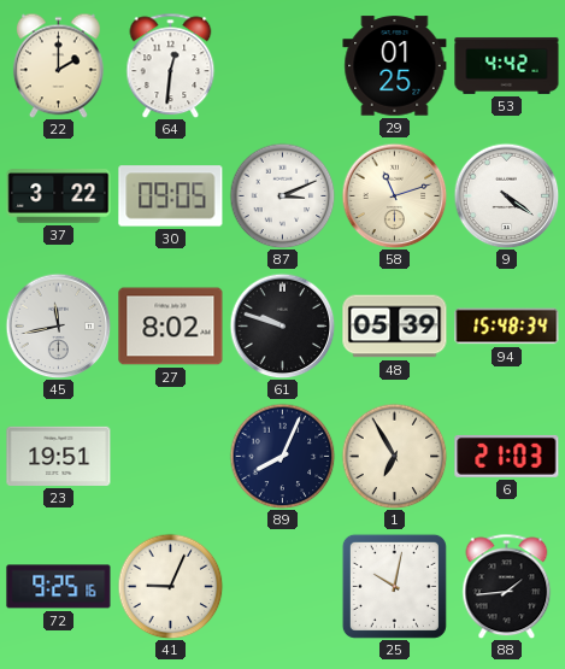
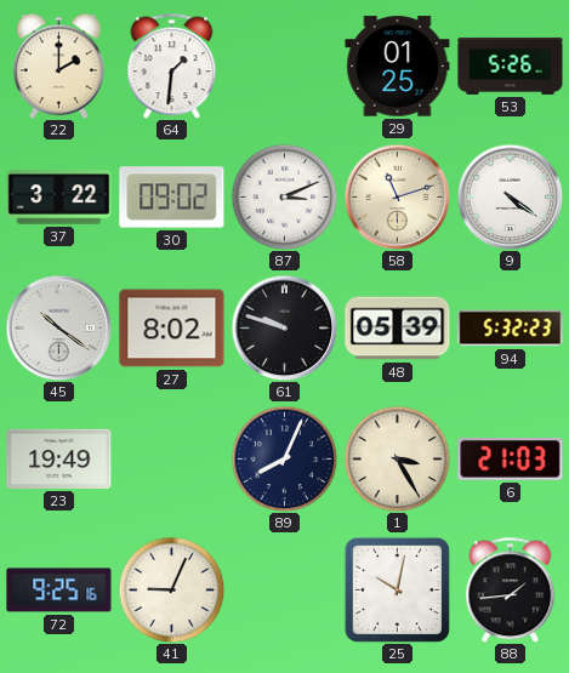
64: 12:31 -> 1:31
53: 4:42 -> 5:26
30: 09:05 -> 09:02
45: 11:43 -> 10:21
94: 15:48 -> 5:32
23: 19:51 -> 19:49
1: 6:55 -> 3:25
